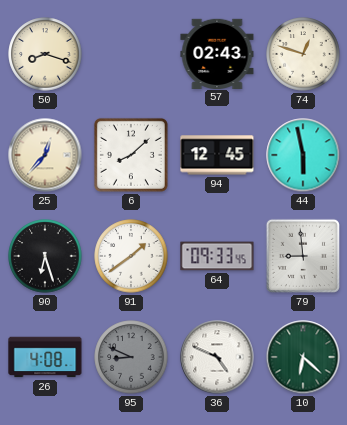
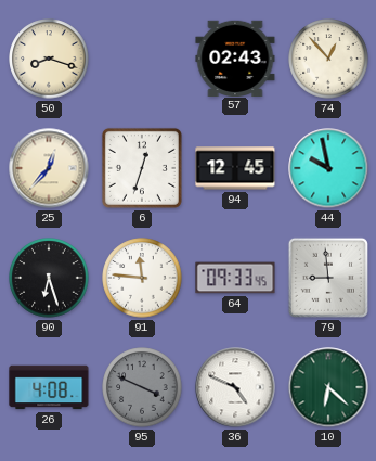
74: 12:48 -> 12:53
6: 8:08 -> 12:33
44: 5:58 -> 9:58
91: 1:39 -> 11:46
95: 8:49 -> 3:49
